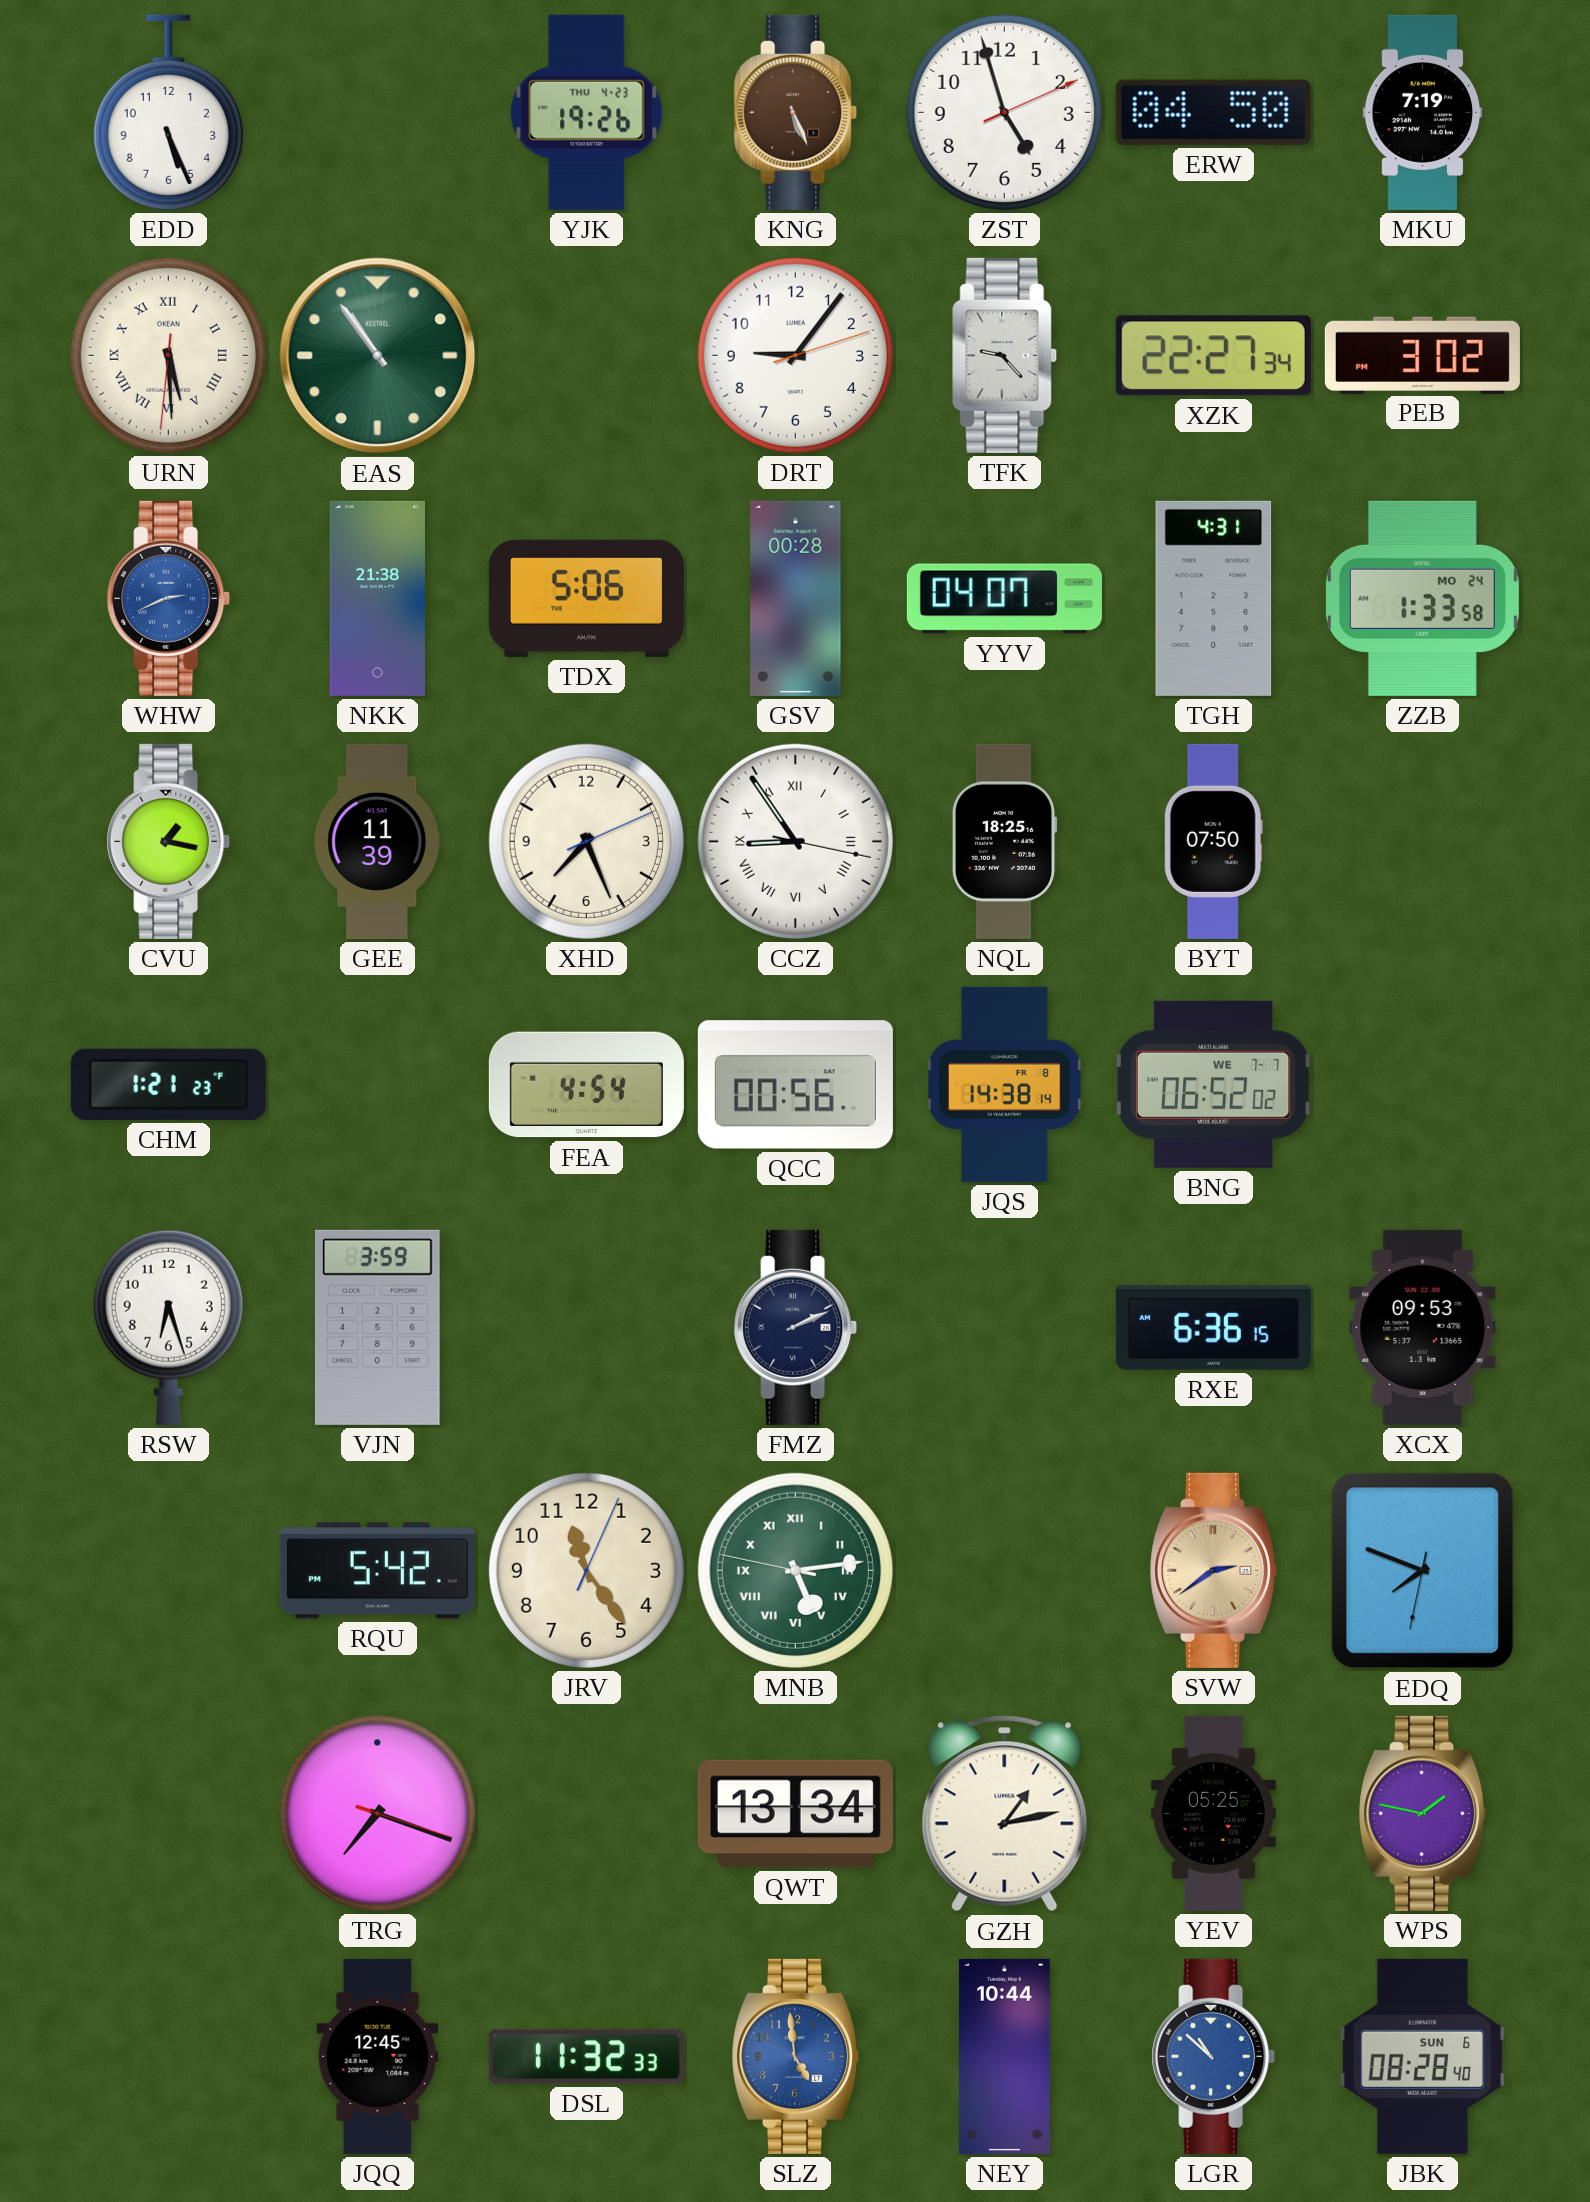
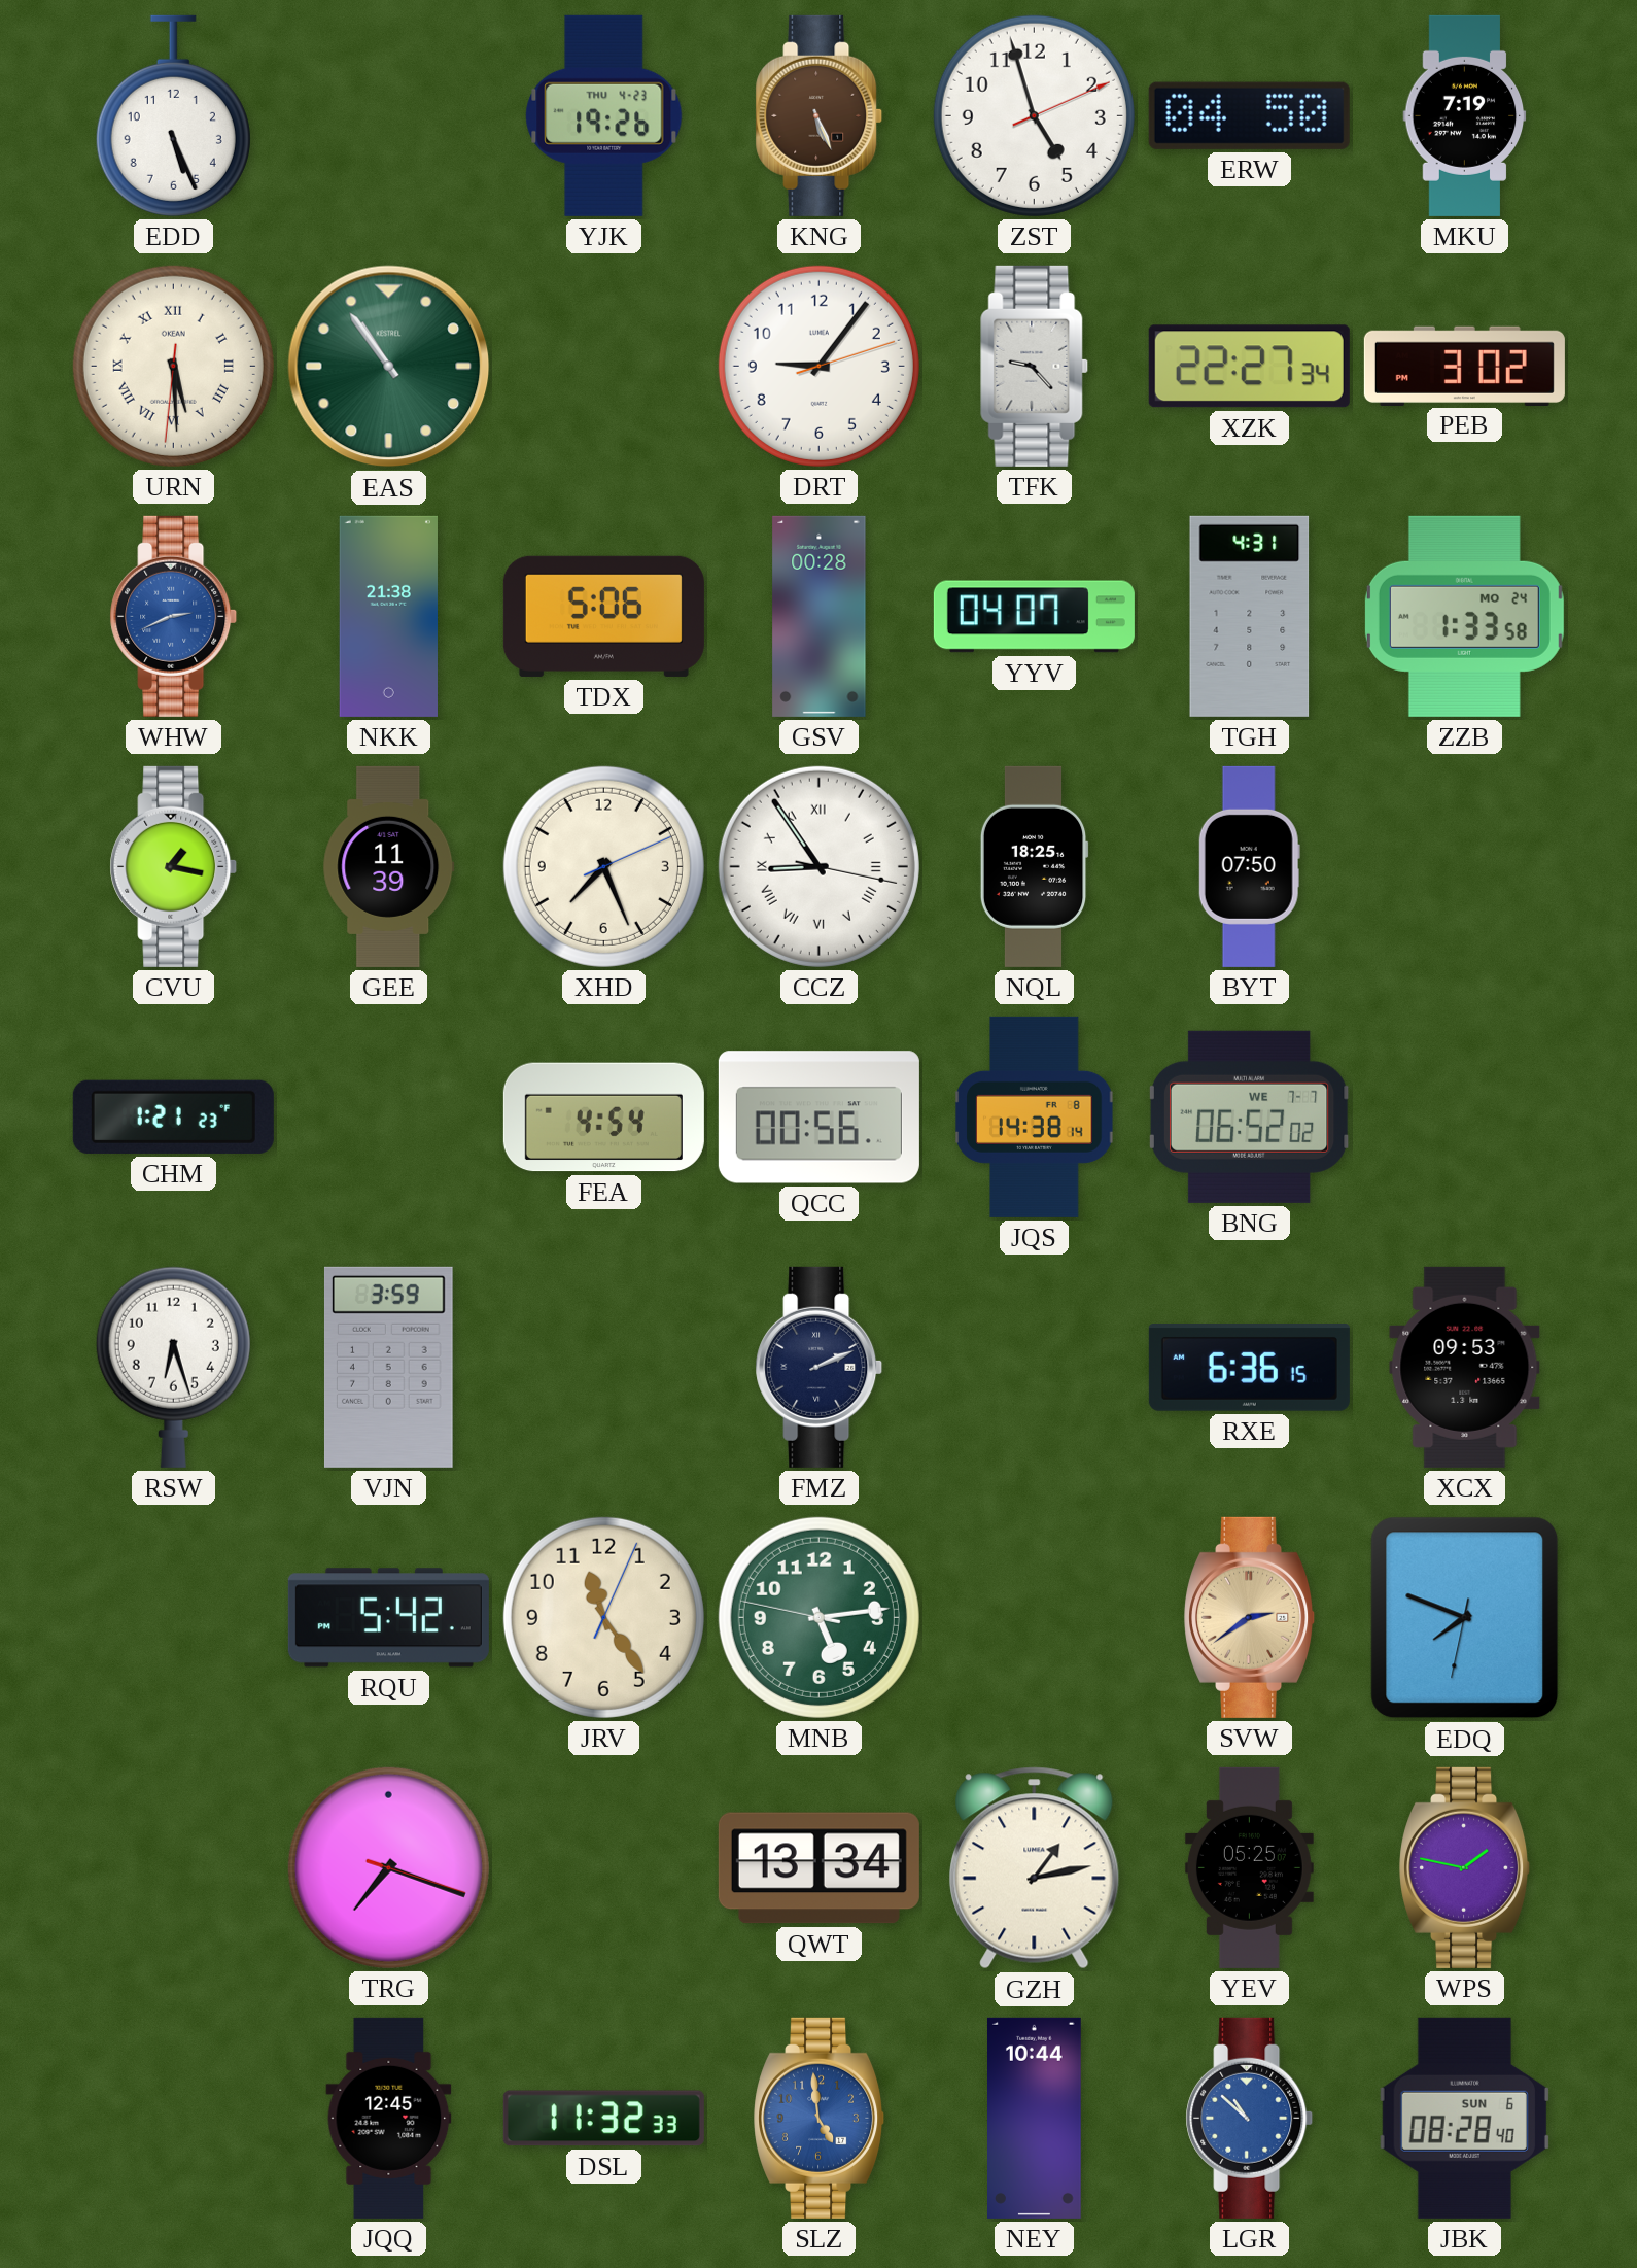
MNB numerals: Roman -> Arabic
